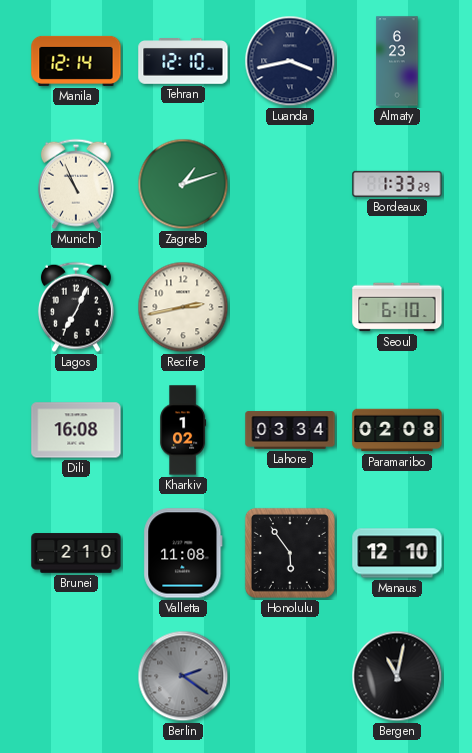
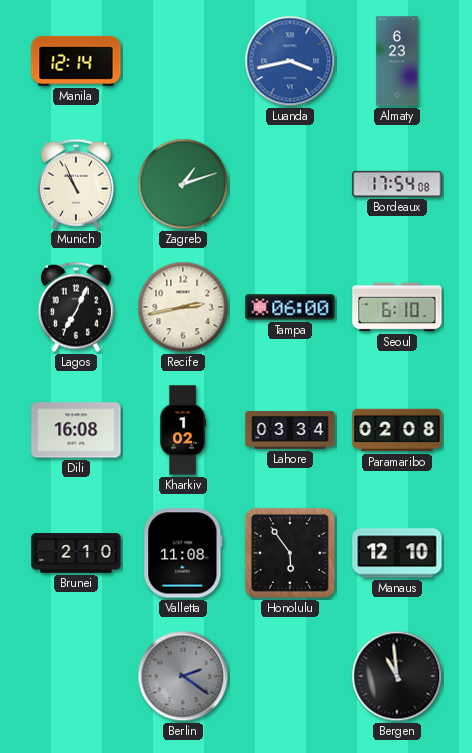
Tehran: 12:10 -> none
Luanda dial: navy -> blue
Bordeaux: 1:33 -> 17:54
Tampa: none -> 06:00
Bergen: 11:02 -> 10:59
